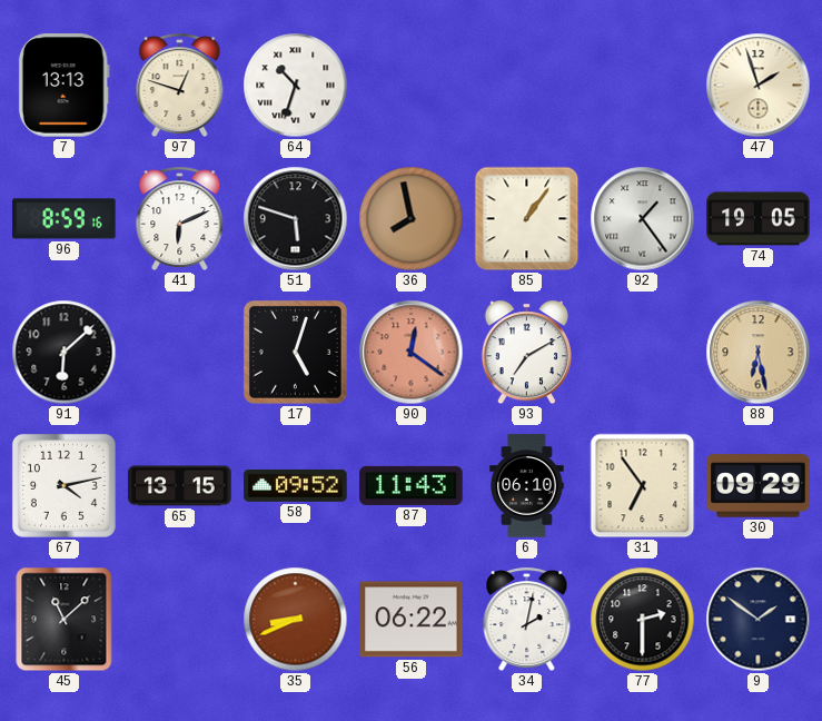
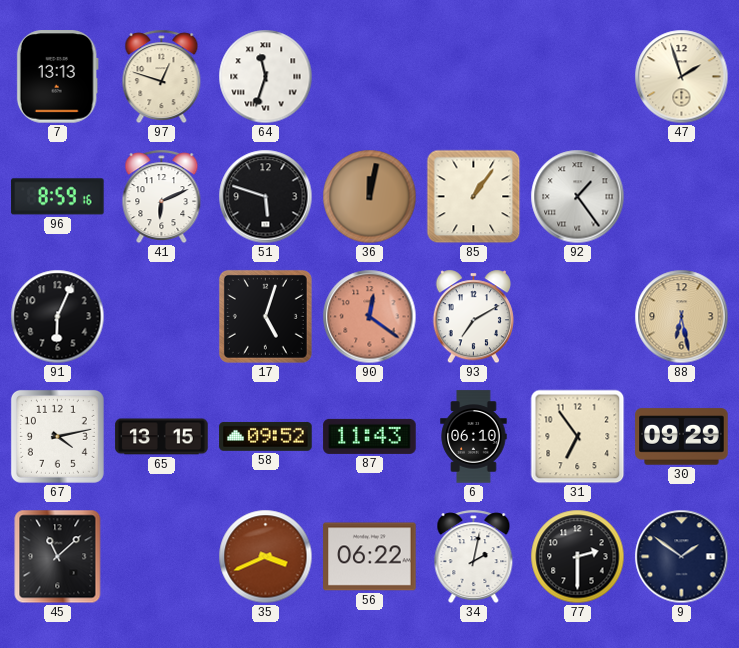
64: 10:33 -> 11:33
36: 7:58 -> 12:02
74: 19:05 -> none
91: 6:08 -> 6:04
35: 8:41 -> 3:41
